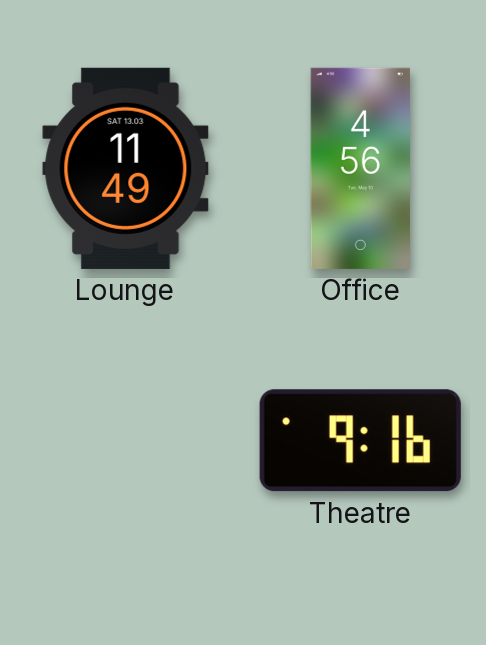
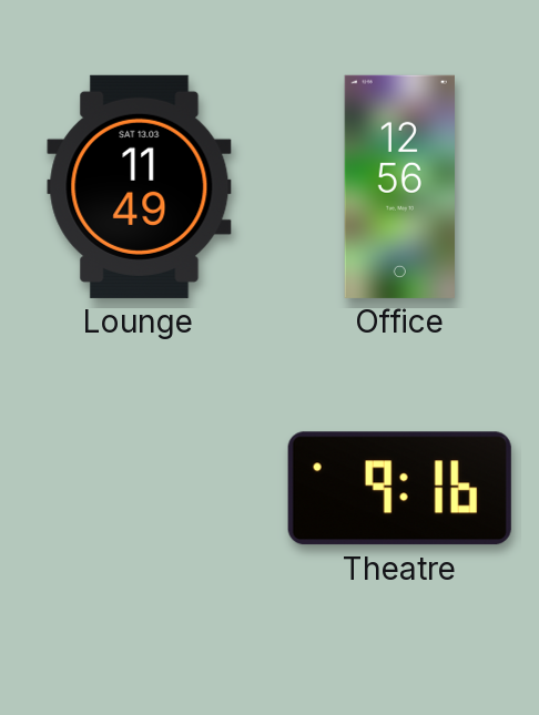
Office: 4:56 -> 12:56
